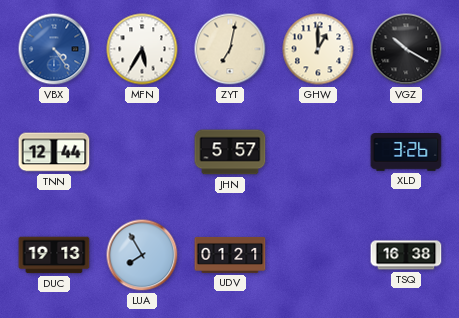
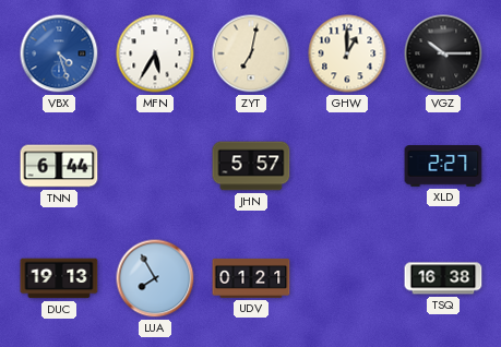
VBX: 4:24 -> 4:27
VGZ: 10:20 -> 10:15
TNN: 12:44 -> 6:44
XLD: 3:26 -> 2:27
